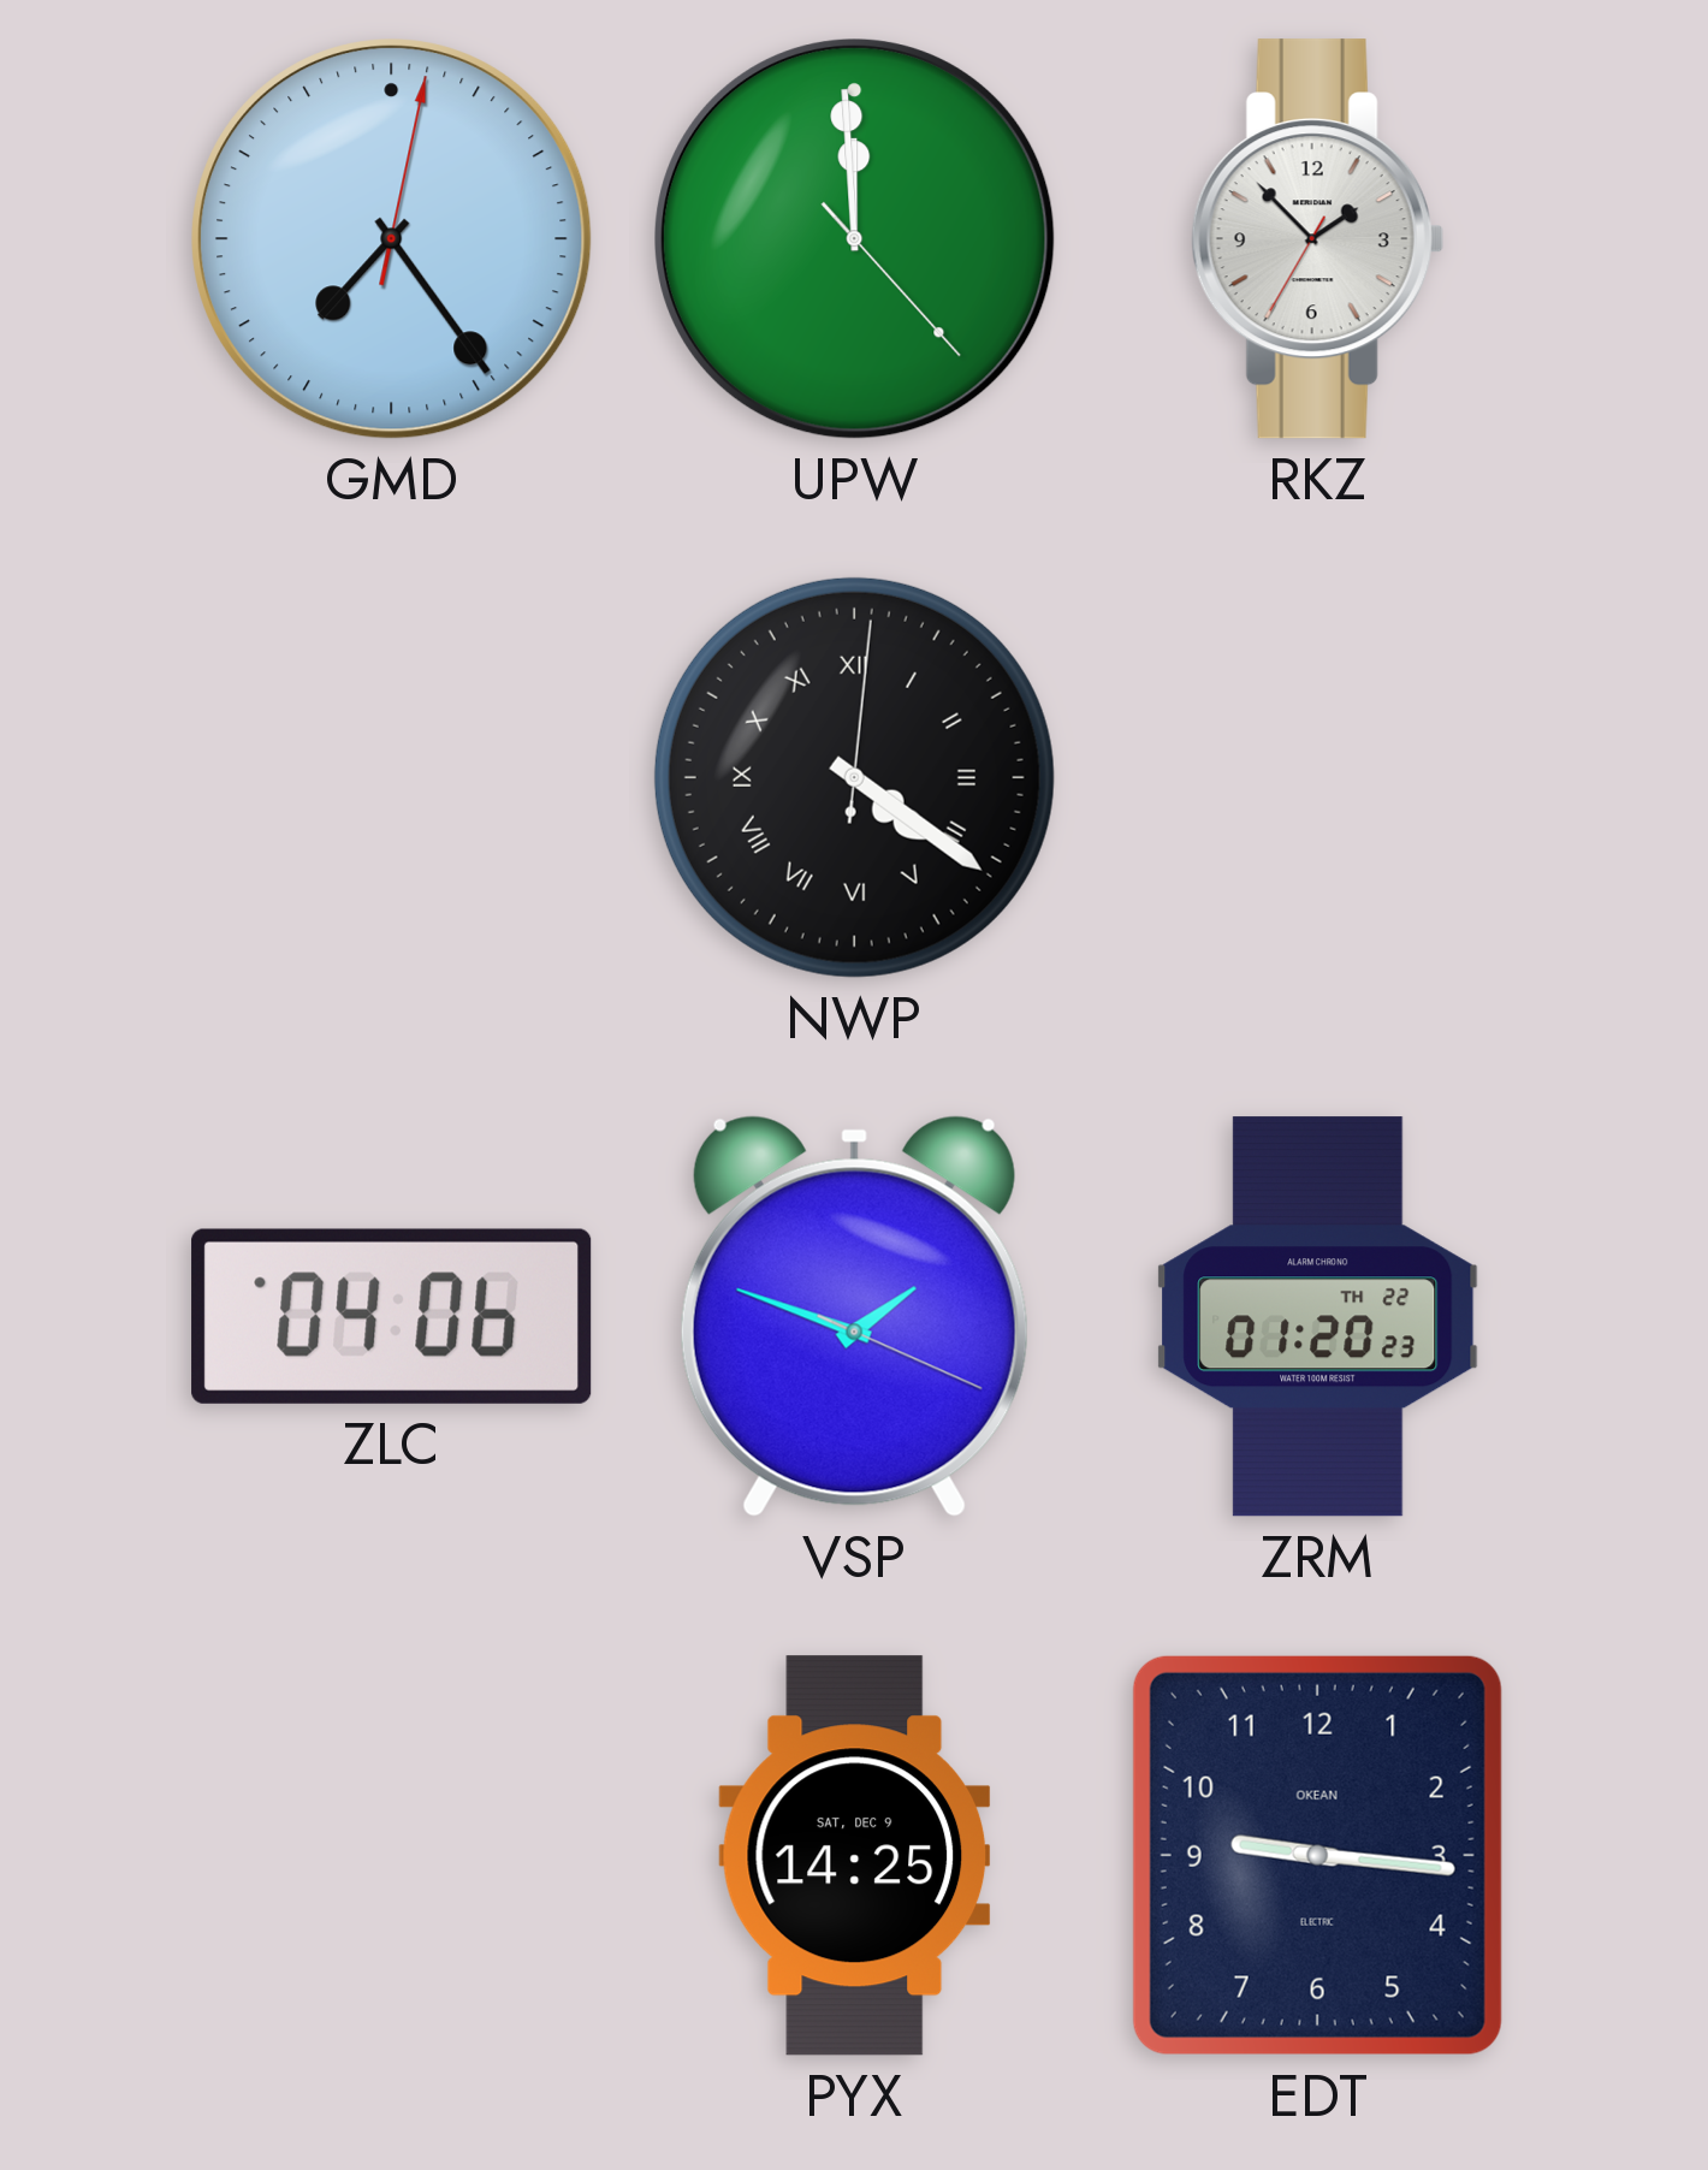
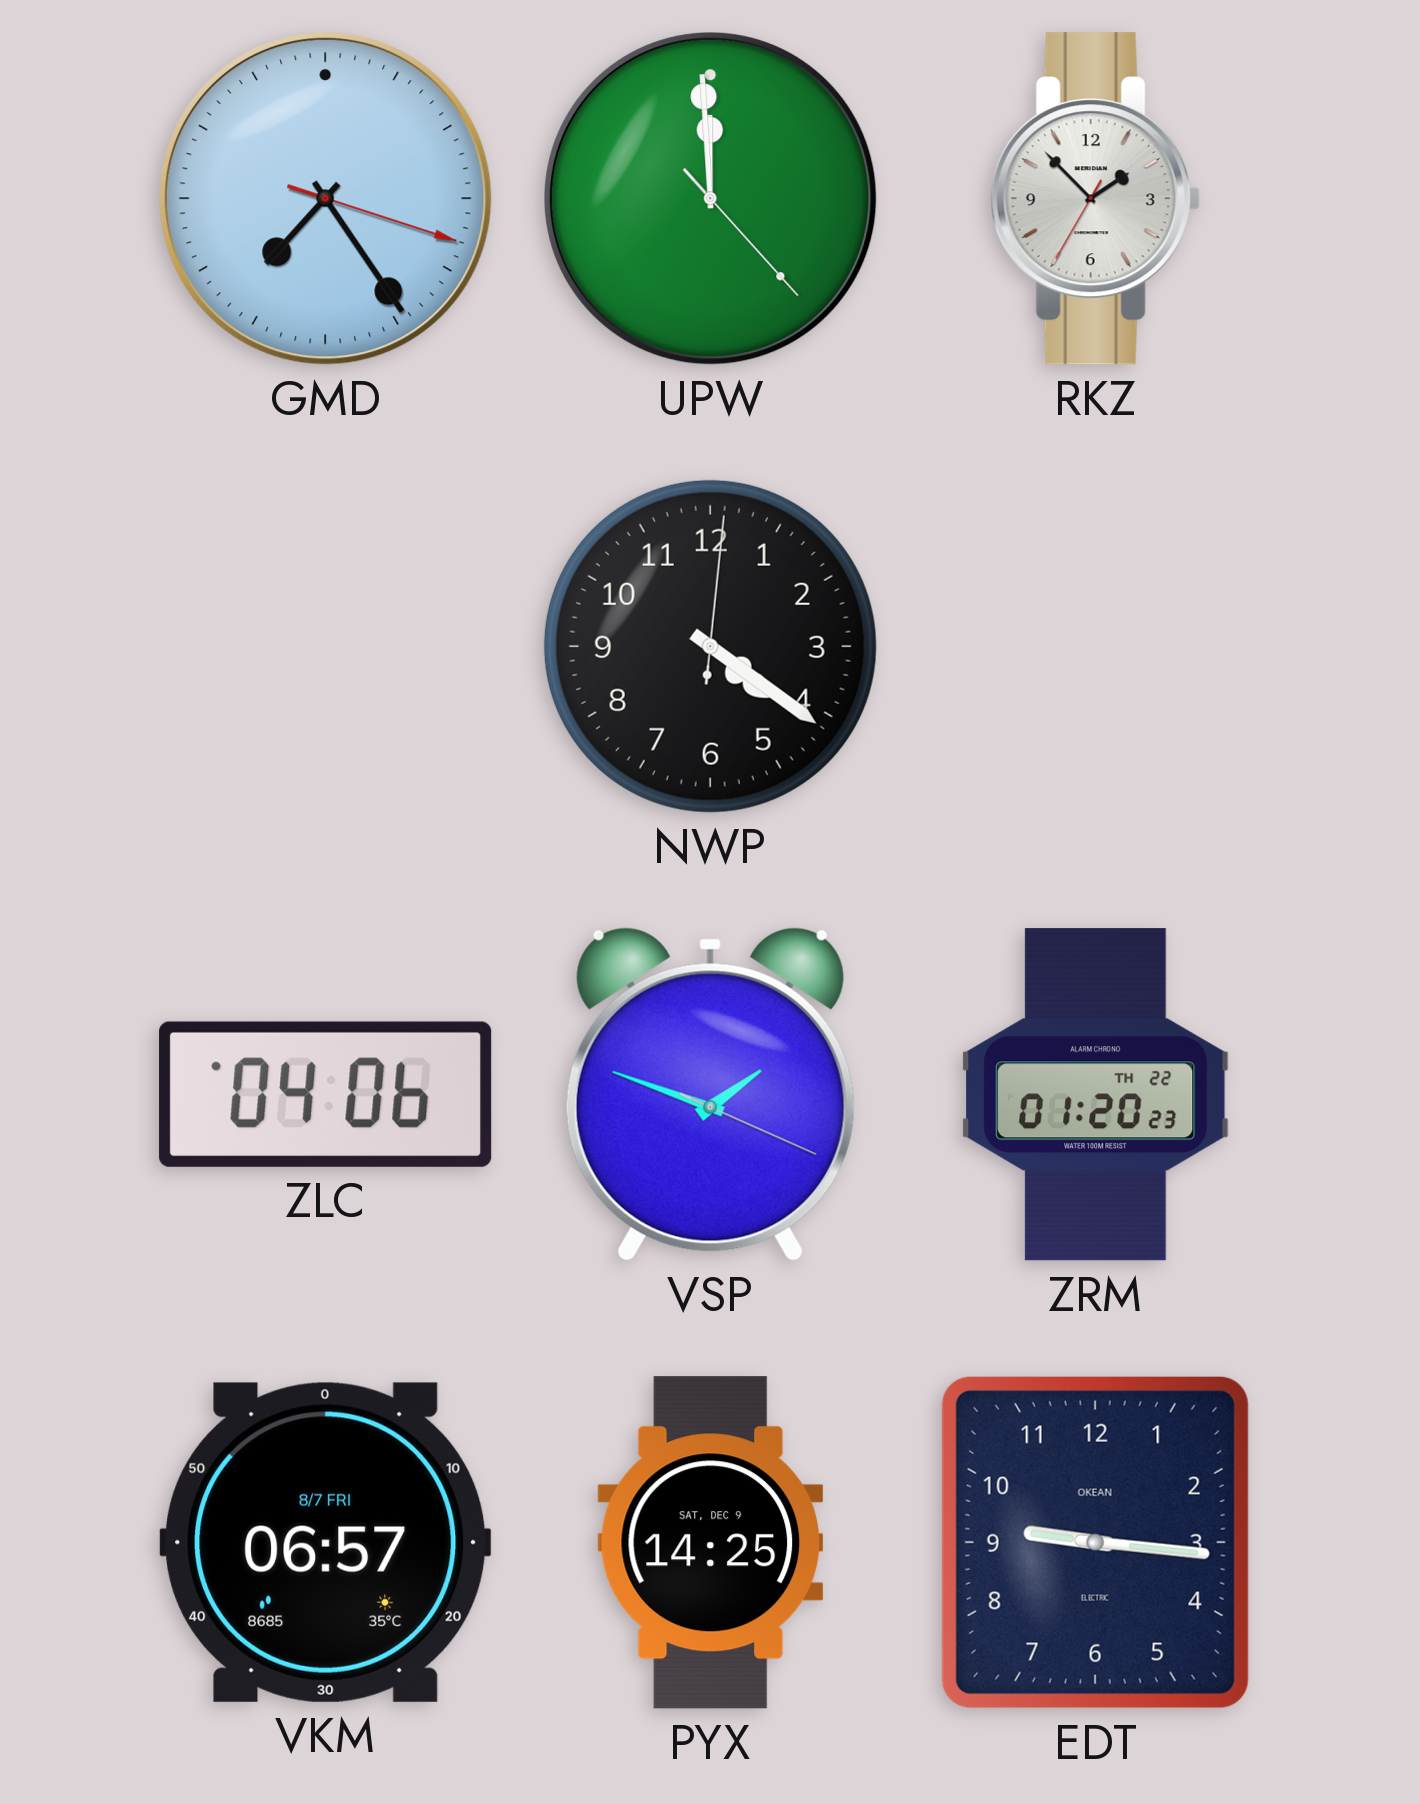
GMD: 7:24:02 -> 7:24:18
NWP numerals: Roman -> Arabic
VKM: none -> 06:57
